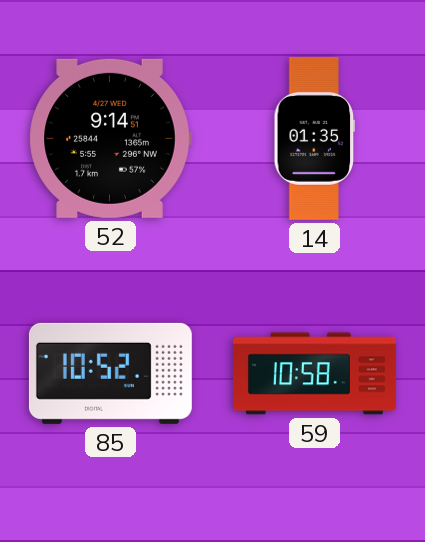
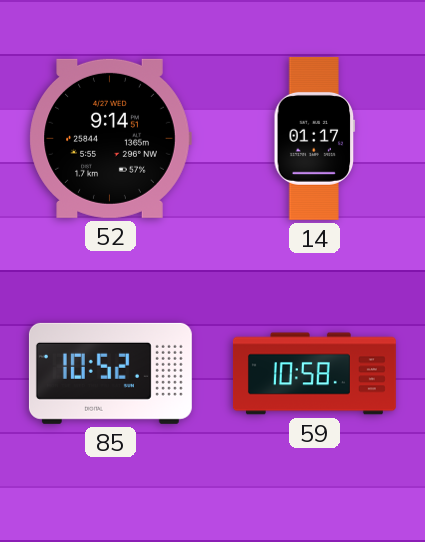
14: 01:35 -> 01:17
